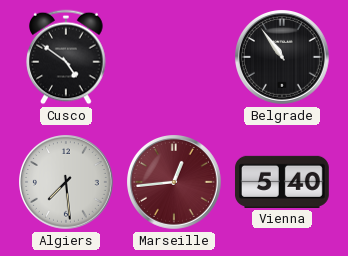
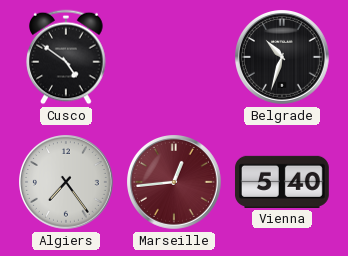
Belgrade: 10:54 -> 10:33
Algiers: 7:29 -> 7:24
